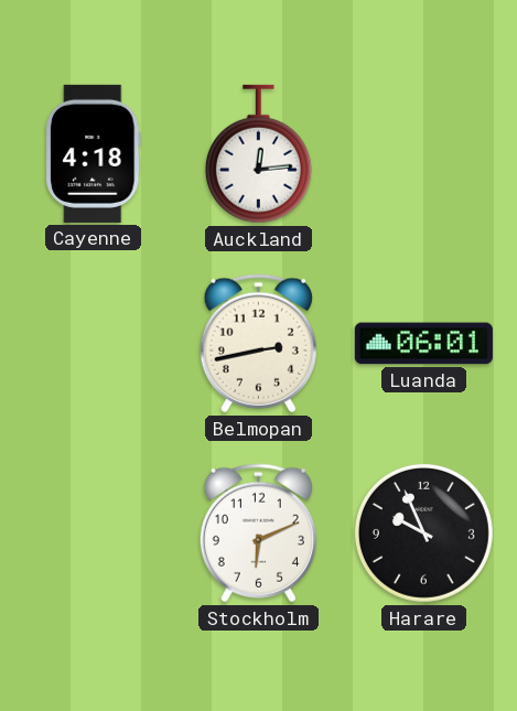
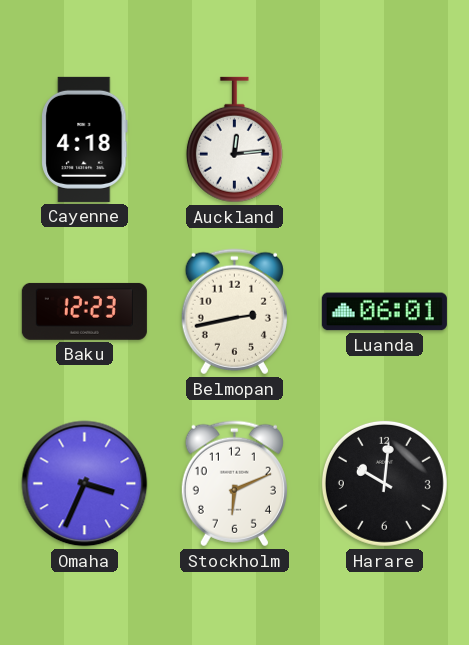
Baku: none -> 12:23
Omaha: none -> 3:34
Harare: 9:56 -> 10:01
